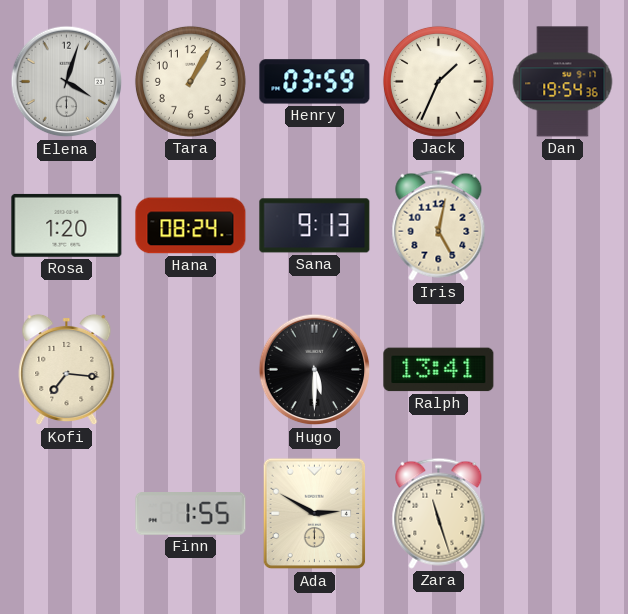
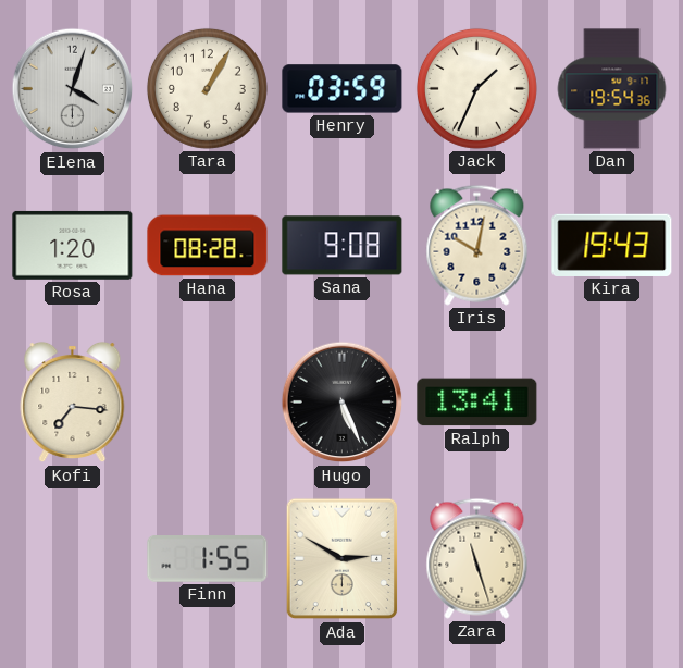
Hana: 08:24 -> 08:28
Sana: 9:13 -> 9:08
Iris: 5:02 -> 10:02
Kira: none -> 19:43
Hugo: 5:30 -> 5:26
